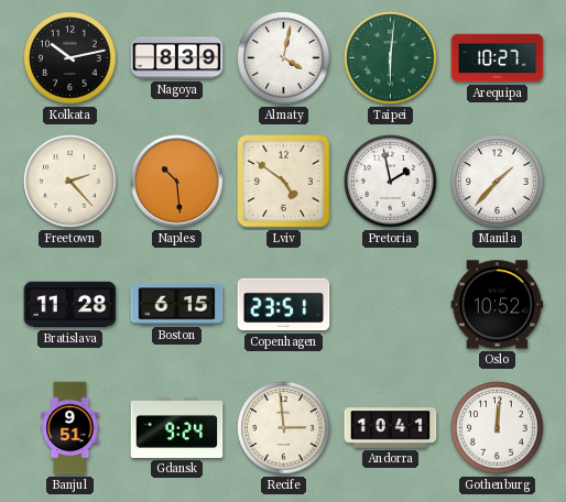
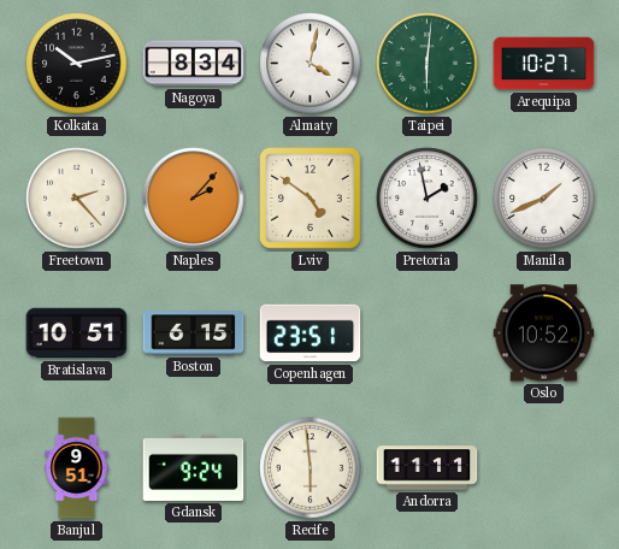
Nagoya: 8:39 -> 8:34
Naples: 10:29 -> 2:07
Manila: 1:37 -> 1:41
Bratislava: 11:28 -> 10:51
Recife: 2:59 -> 5:59
Andorra: 10:41 -> 11:11
Gothenburg: 12:01 -> none
